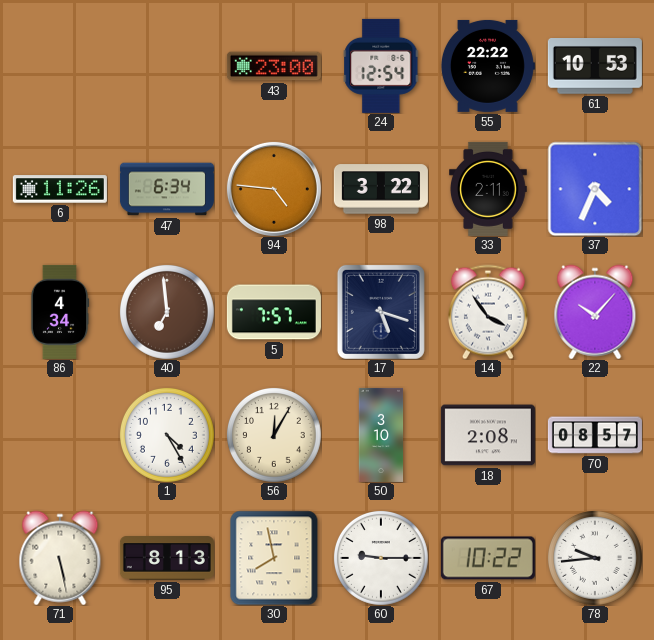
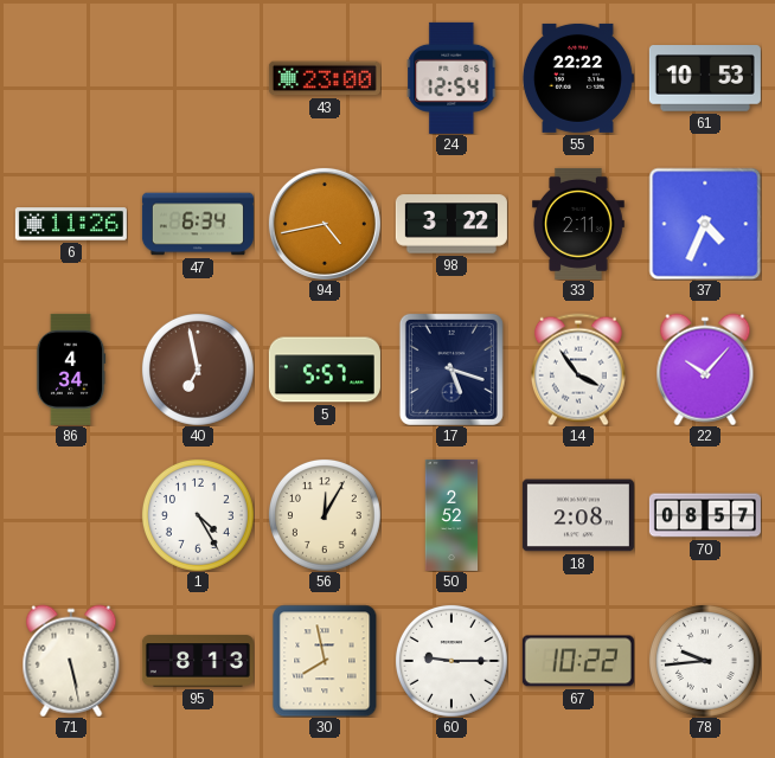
94: 4:46 -> 4:43
40: 6:59 -> 6:58
5: 7:57 -> 5:57
50: 3:10 -> 2:52
